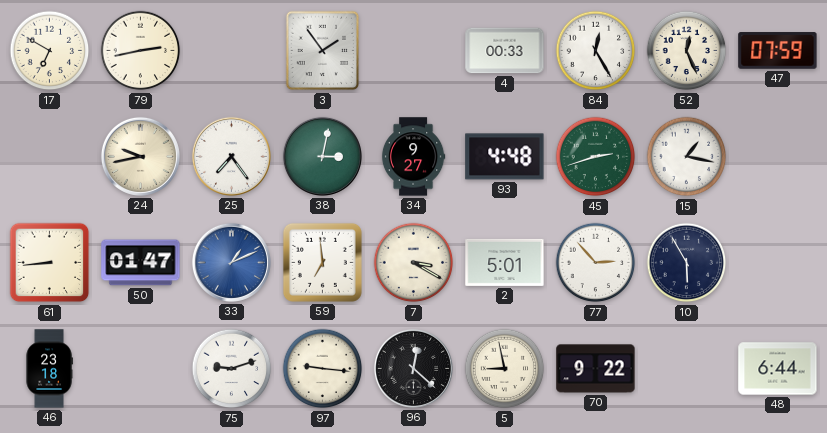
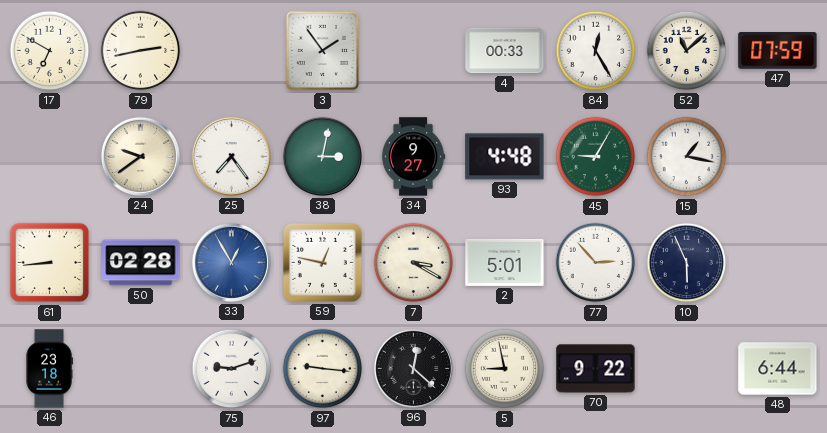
52: 12:26 -> 11:08
24: 9:43 -> 9:39
45: 2:42 -> 9:05
50: 01:47 -> 02:28
33: 1:11 -> 12:55
59: 6:59 -> 12:47
10: 5:55 -> 5:56
